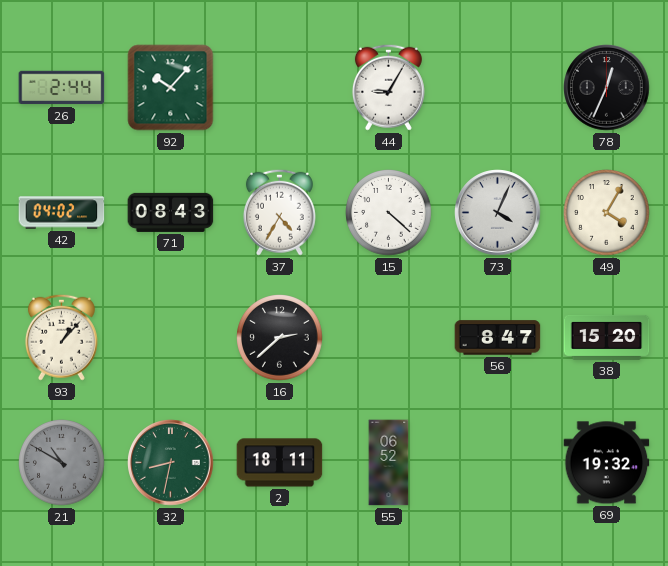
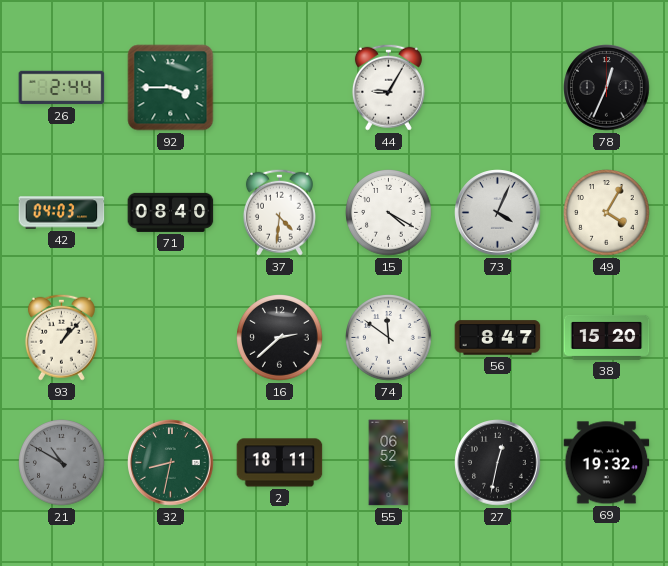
92: 10:07 -> 3:45
42: 04:02 -> 04:03
71: 08:43 -> 08:40
37: 4:35 -> 4:31
15: 4:22 -> 4:20
74: none -> 11:51
27: none -> 12:32
